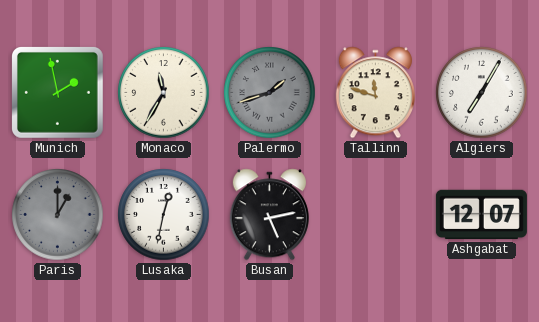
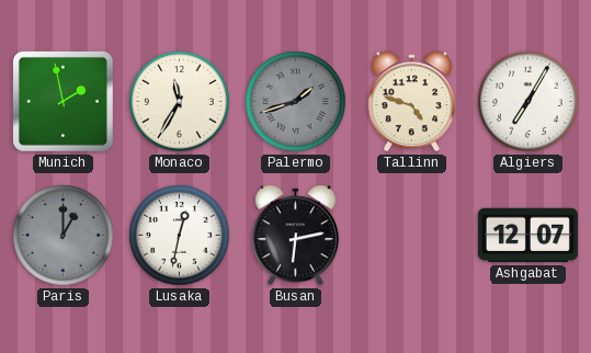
Tallinn: 11:48 -> 4:48
Busan: 5:13 -> 6:13
